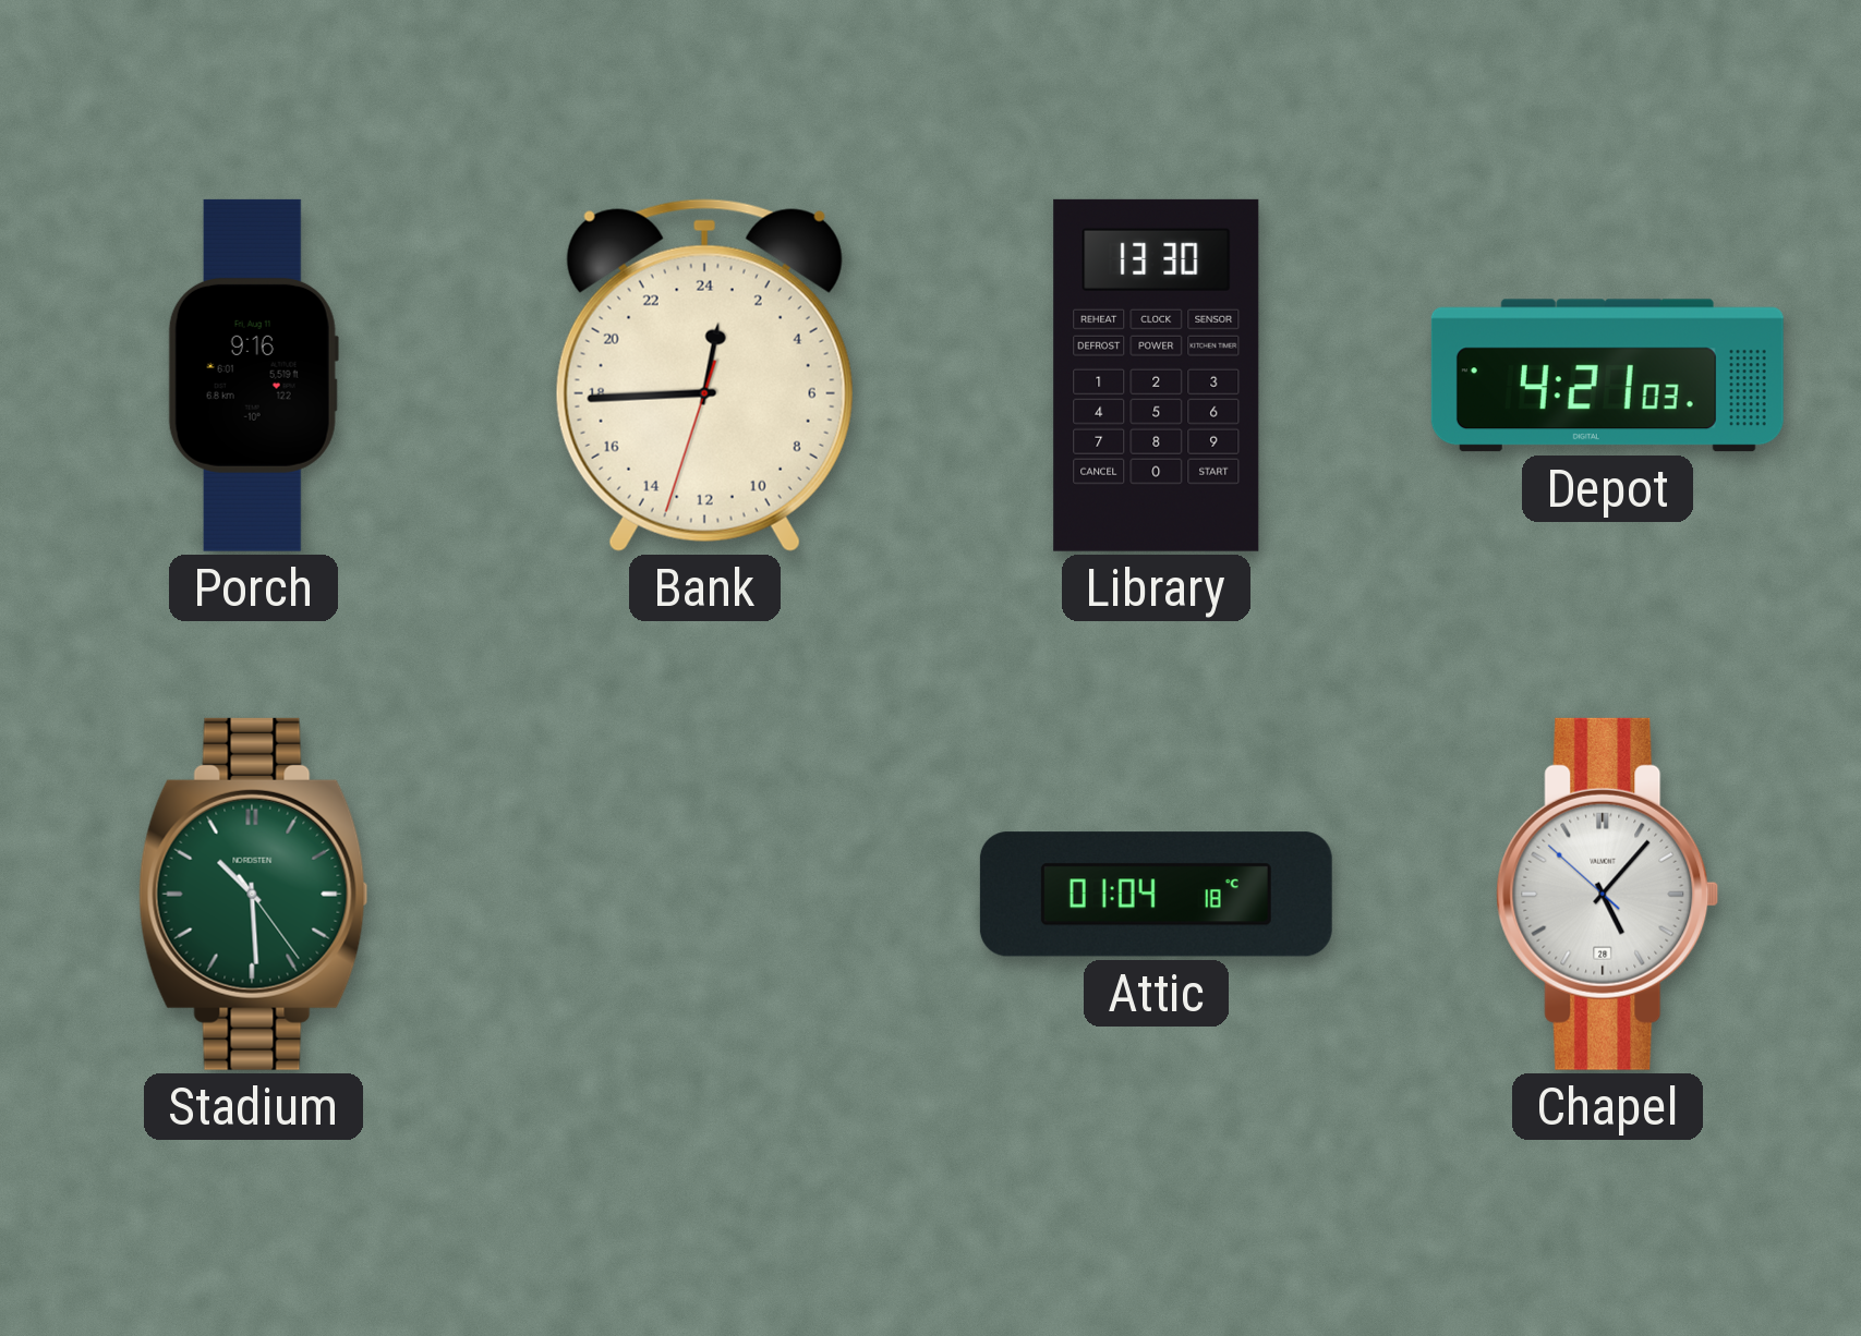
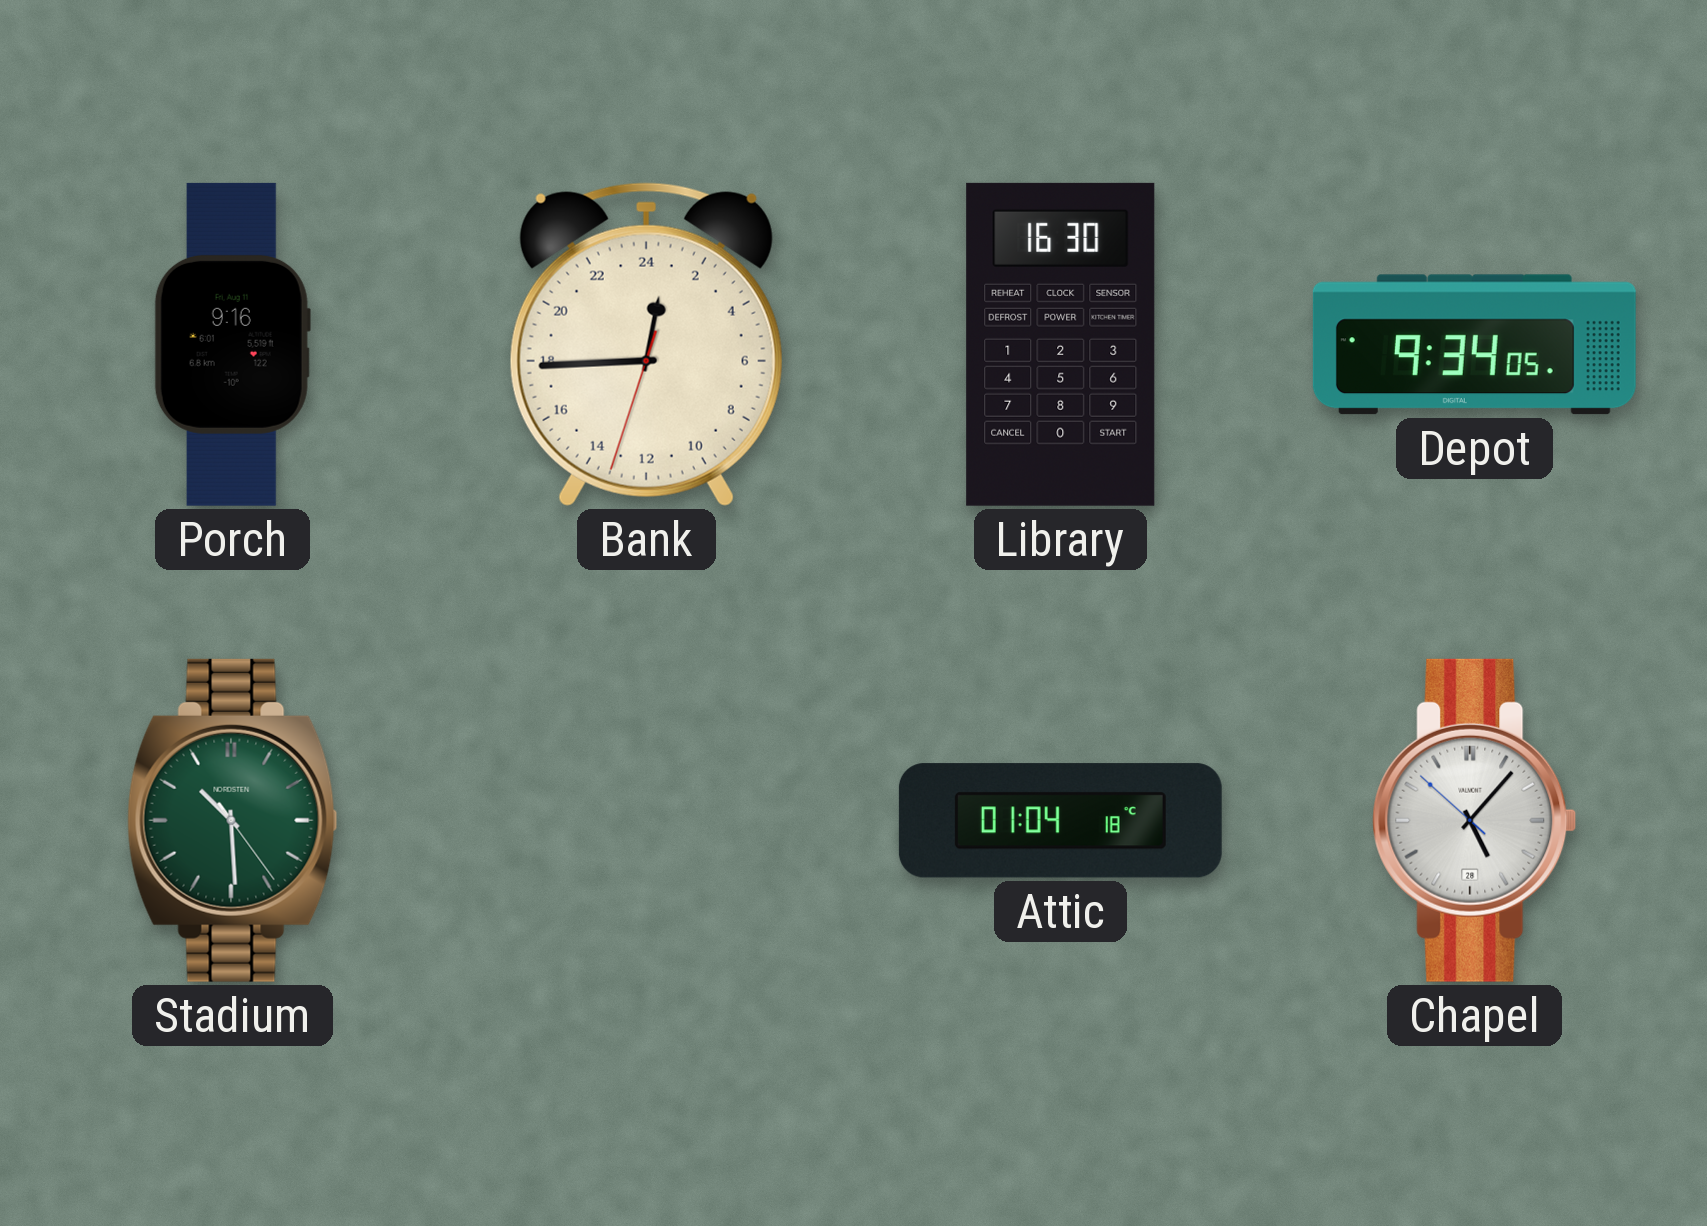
Library: 13:30 -> 16:30
Depot: 4:21 -> 9:34
